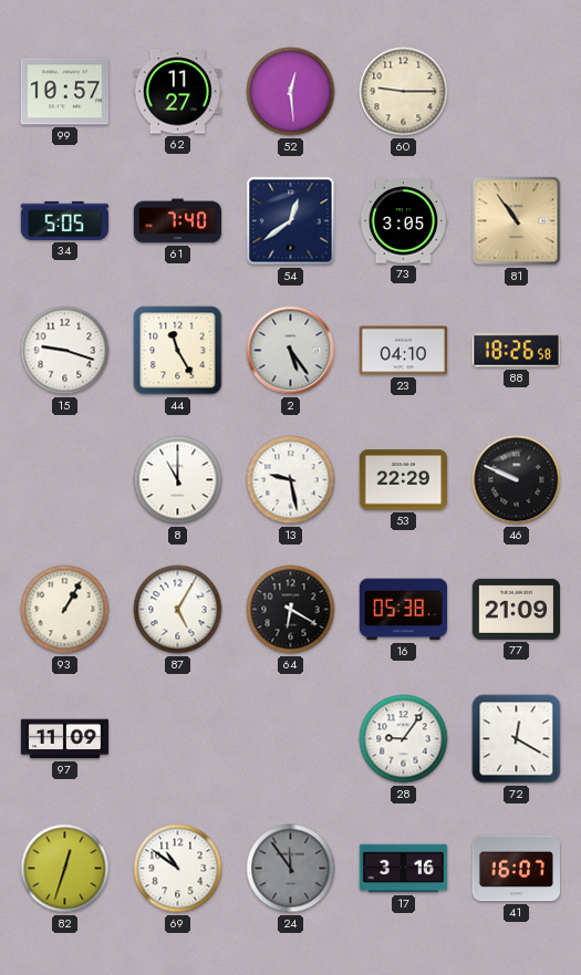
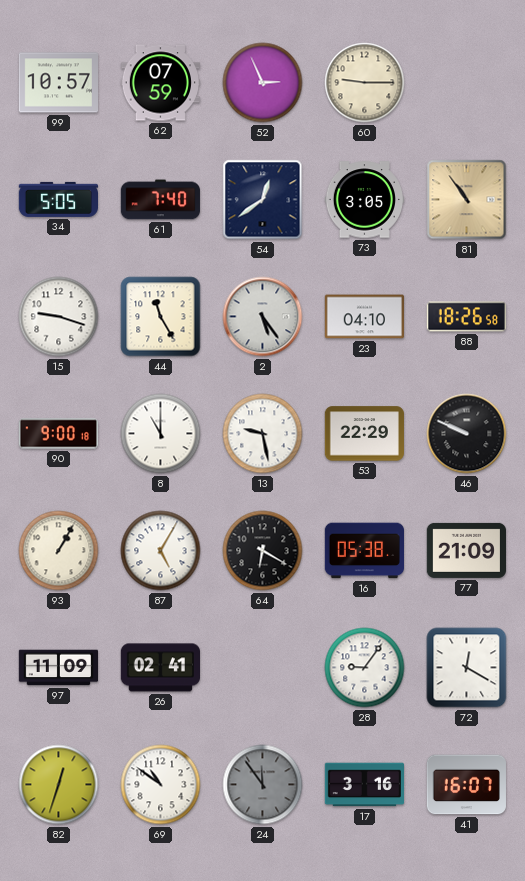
62: 11:27 -> 07:59
52: 12:29 -> 2:56
90: none -> 9:00
26: none -> 02:41
